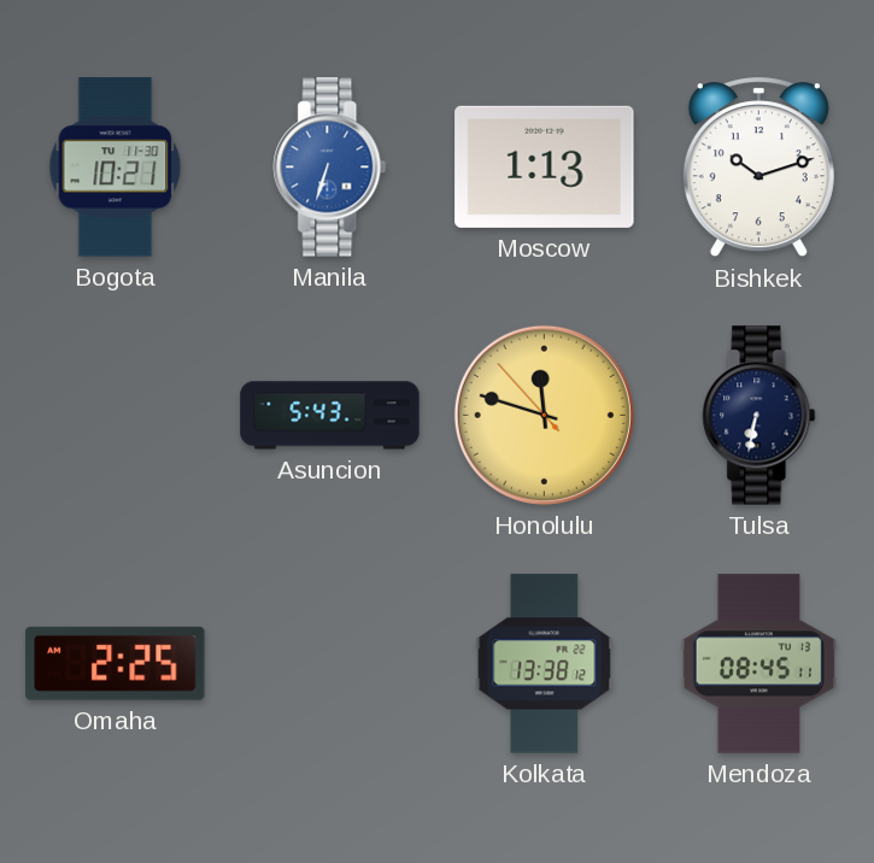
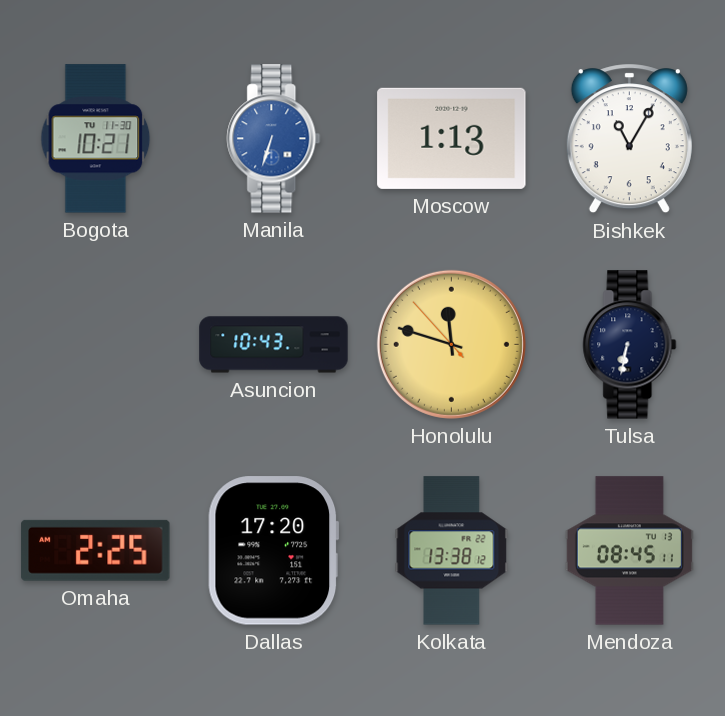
Bishkek: 10:12 -> 11:05
Asuncion: 5:43 -> 10:43
Dallas: none -> 17:20
